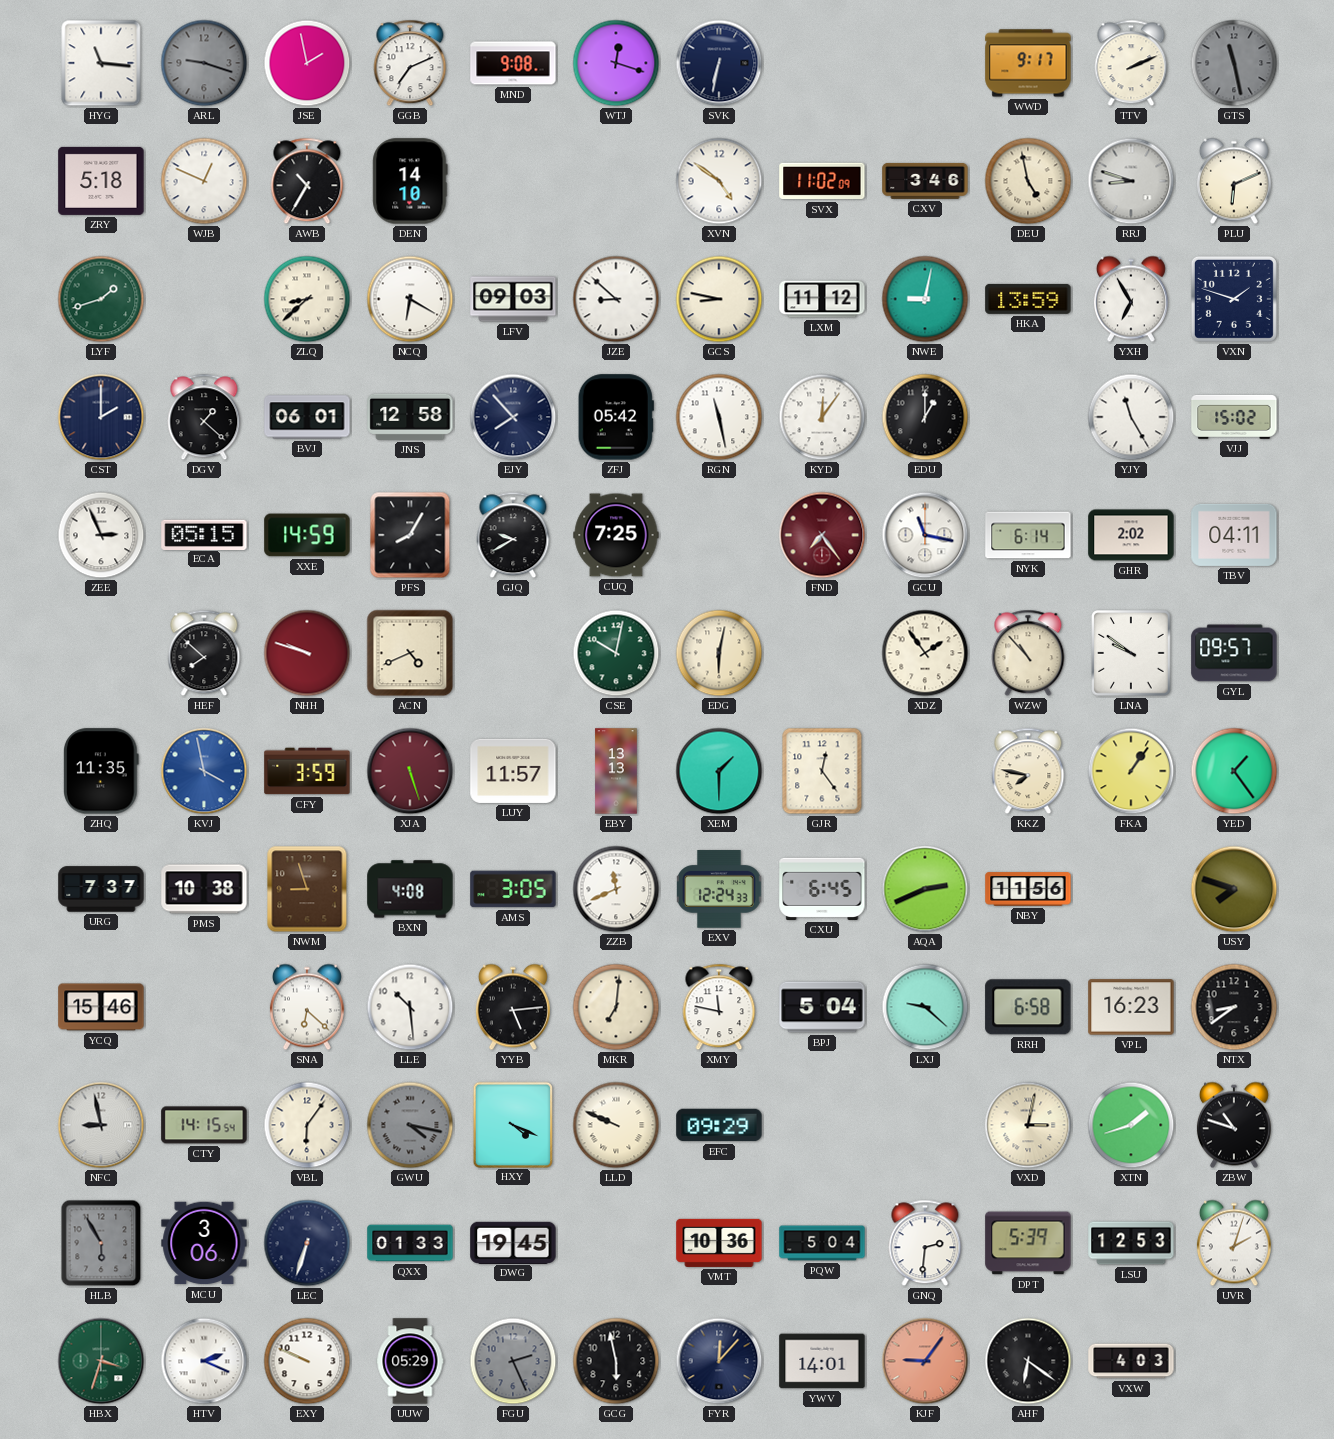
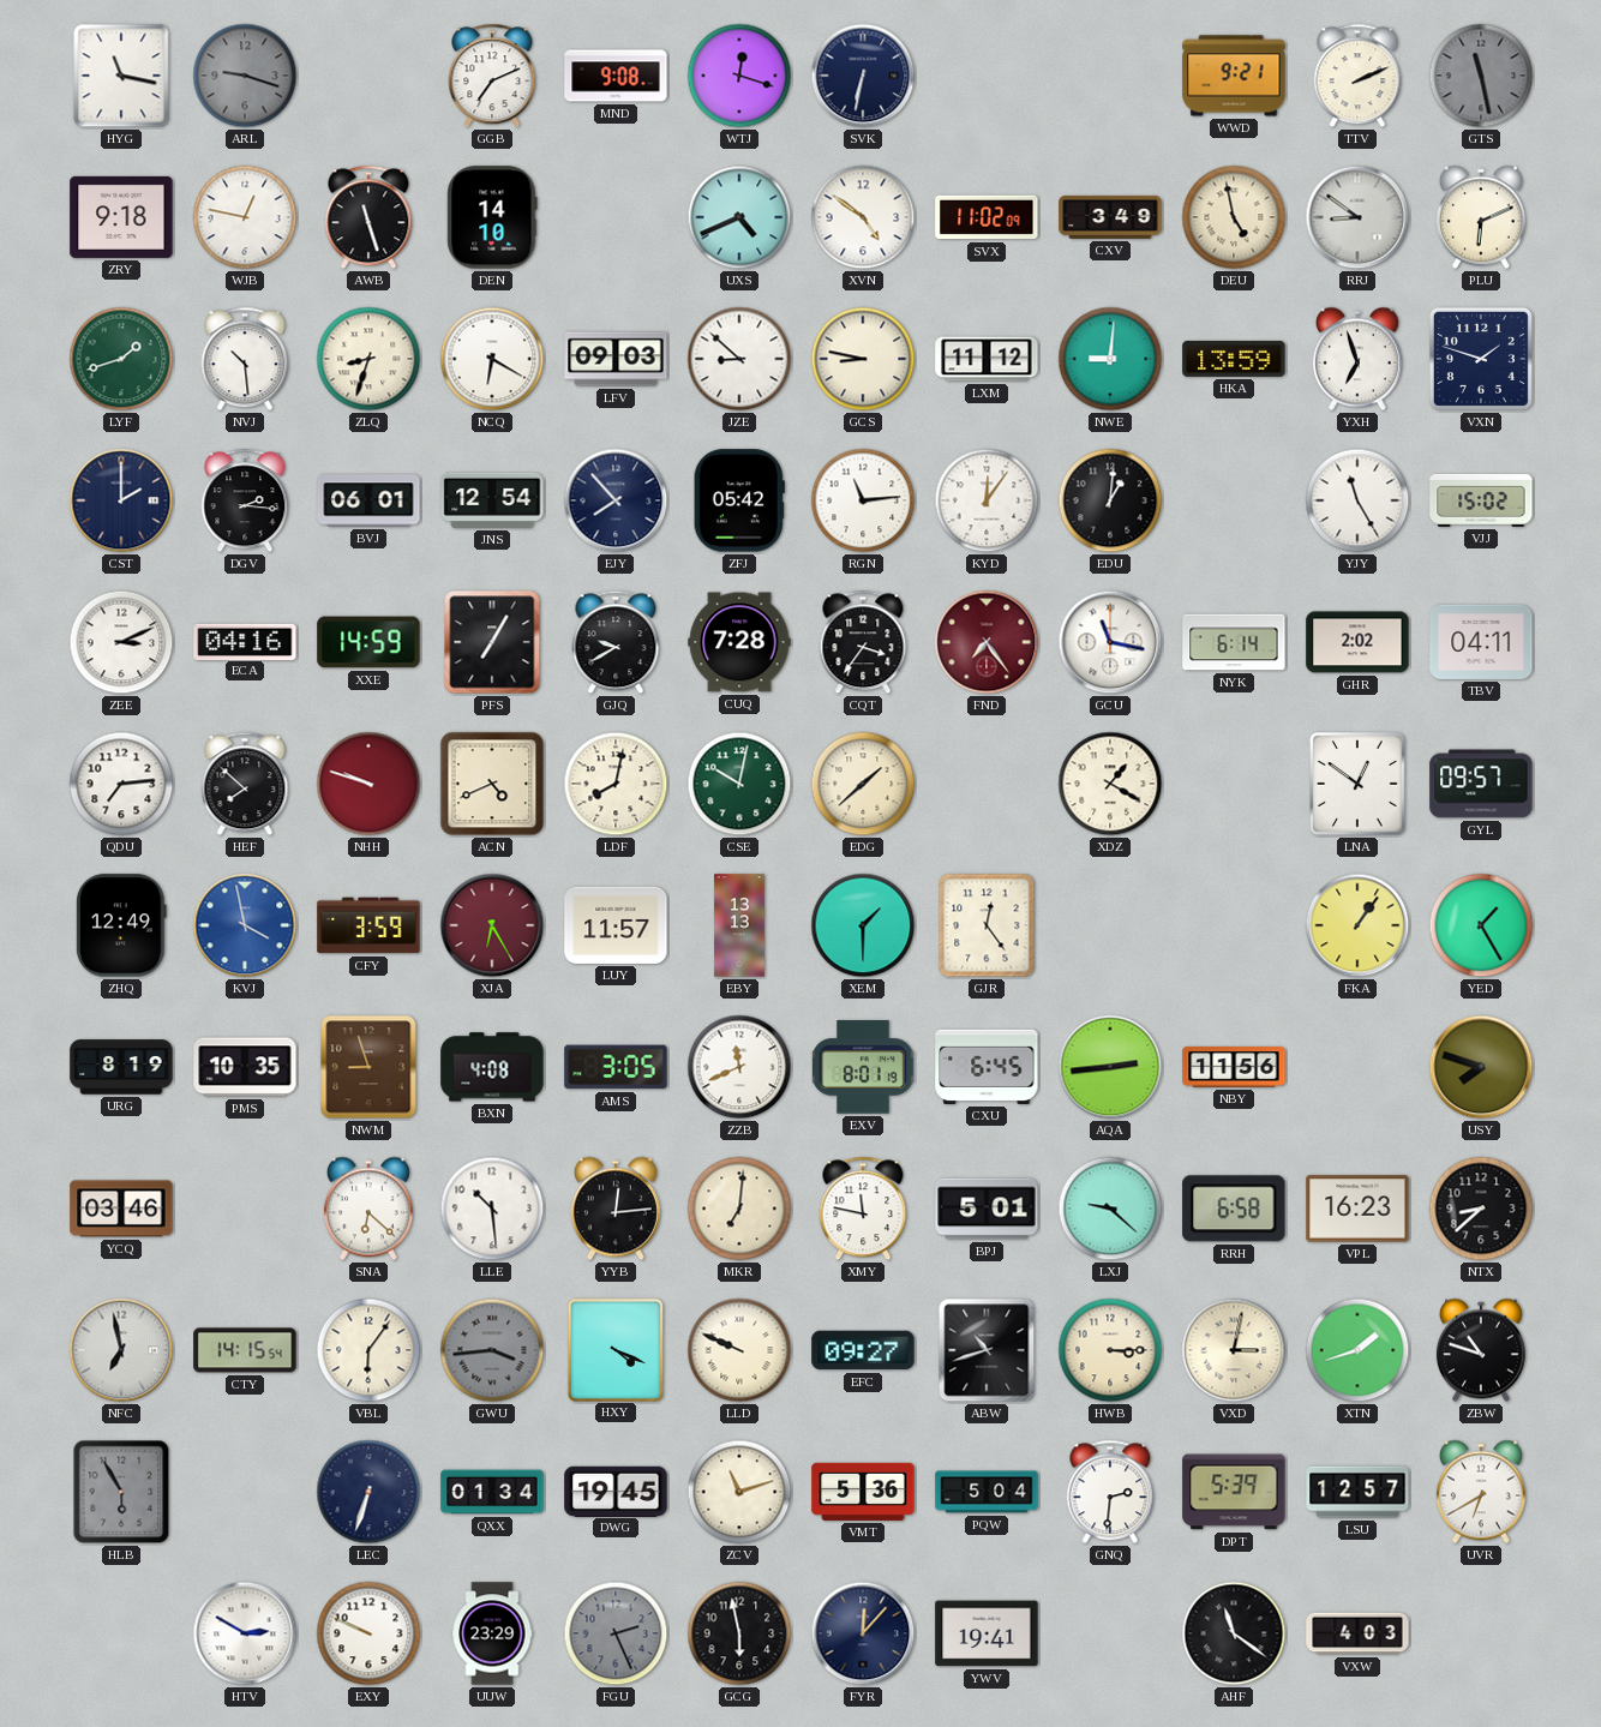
HYG: 11:16 -> 11:17
JSE: 1:58 -> none
WWD: 9:17 -> 9:21
ZRY: 5:18 -> 9:18
WJB: 12:49 -> 12:47
AWB: 10:35 -> 11:27
UXS: none -> 4:41
CXV: 3:46 -> 3:49
RRJ: 8:48 -> 8:51
NVJ: none -> 10:29
ZLQ: 8:38 -> 8:33
NWE: 9:02 -> 9:01
YXH: 6:55 -> 6:57
DGV: 1:22 -> 2:16
JNS: 12:58 -> 12:54
RGN: 11:28 -> 11:14
EDU: 1:00 -> 1:01
ZEE: 2:56 -> 3:11
ECA: 05:15 -> 04:16
PFS: 8:05 -> 7:05
CUQ: 7:25 -> 7:28
CQT: none -> 3:36
QDU: none -> 7:14
LDF: none -> 8:02
EDG: 6:02 -> 1:38
XDZ: 1:54 -> 1:20
WZW: 10:53 -> none
LNA: 9:51 -> 12:51
ZHQ: 11:35 -> 12:49
XJA: 5:27 -> 6:25
KKZ: 7:47 -> none
YED: 1:24 -> 1:25
URG: 7:37 -> 8:19
PMS: 10:38 -> 10:35
EXV: 12:24 -> 8:01
AQA: 2:41 -> 2:44
YCQ: 15:46 -> 03:46
YYB: 5:14 -> 12:14
BPJ: 5:04 -> 5:01
NTX: 8:39 -> 8:38
NFC: 8:58 -> 6:58
GWU: 4:17 -> 3:44
EFC: 09:29 -> 09:27
ABW: none -> 10:42
HWB: none -> 3:15
MCU: 3:06 -> none
QXX: 01:33 -> 01:34
ZCV: none -> 11:12
VMT: 10:36 -> 5:36
LSU: 12:53 -> 12:57
UVR: 2:03 -> 6:40
HBX: 3:33 -> none
HTV: 2:19 -> 2:50
UUW: 05:29 -> 23:29
YWV: 14:01 -> 19:41
KJF: 9:06 -> none
AHF: 6:21 -> 11:21
